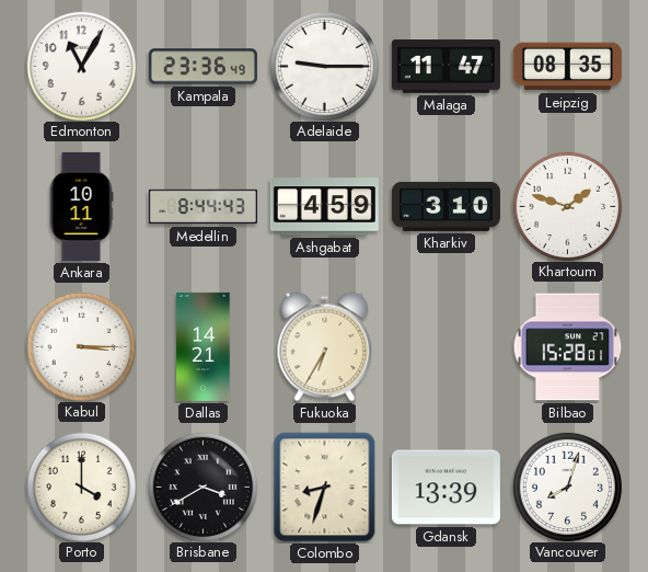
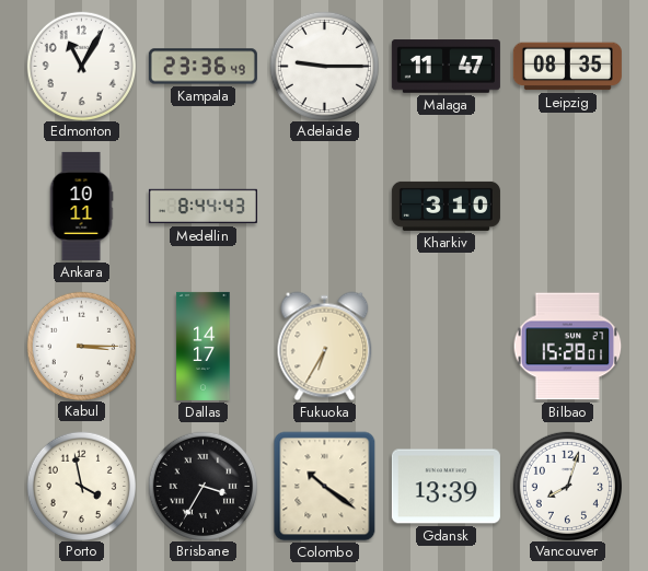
Ashgabat: 4:59 -> none
Khartoum: 1:48 -> none
Dallas: 14:21 -> 14:17
Porto: 4:00 -> 3:58
Brisbane: 3:40 -> 3:35
Colombo: 8:33 -> 10:21
